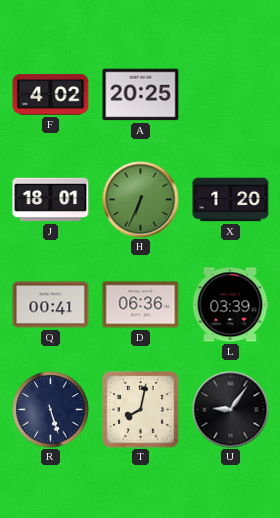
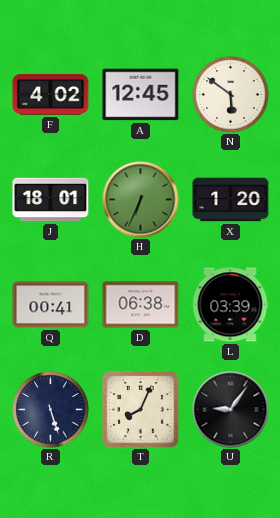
A: 20:25 -> 12:45
N: none -> 5:51
D: 06:36 -> 06:38
T: 8:02 -> 8:04
